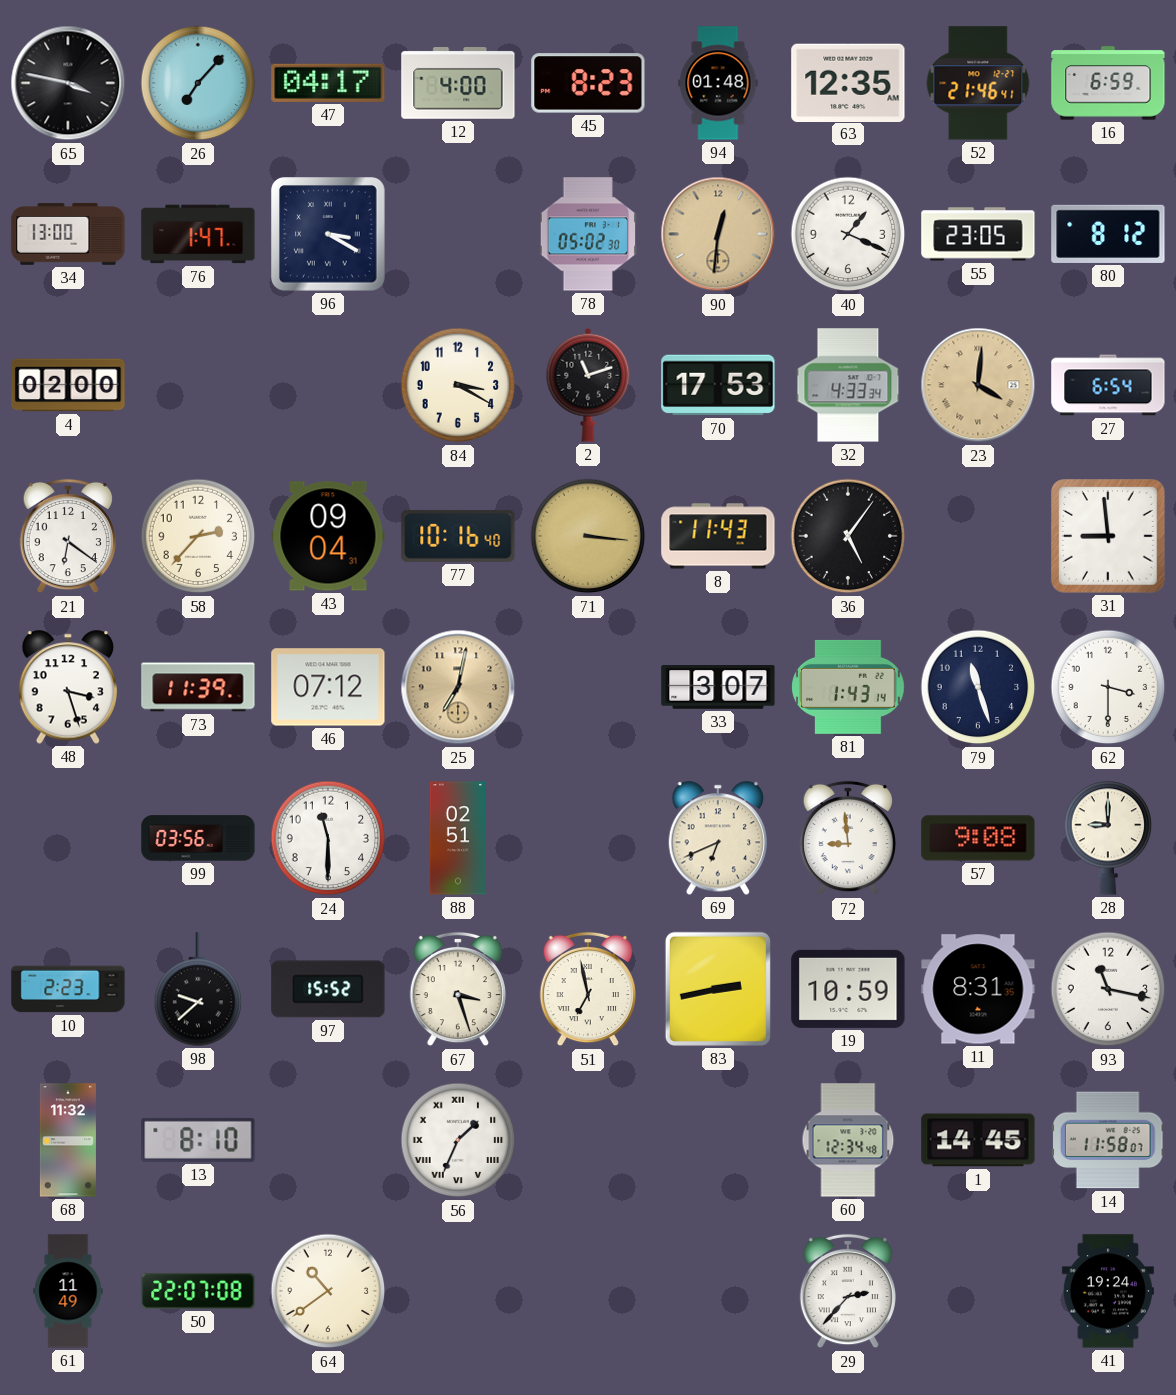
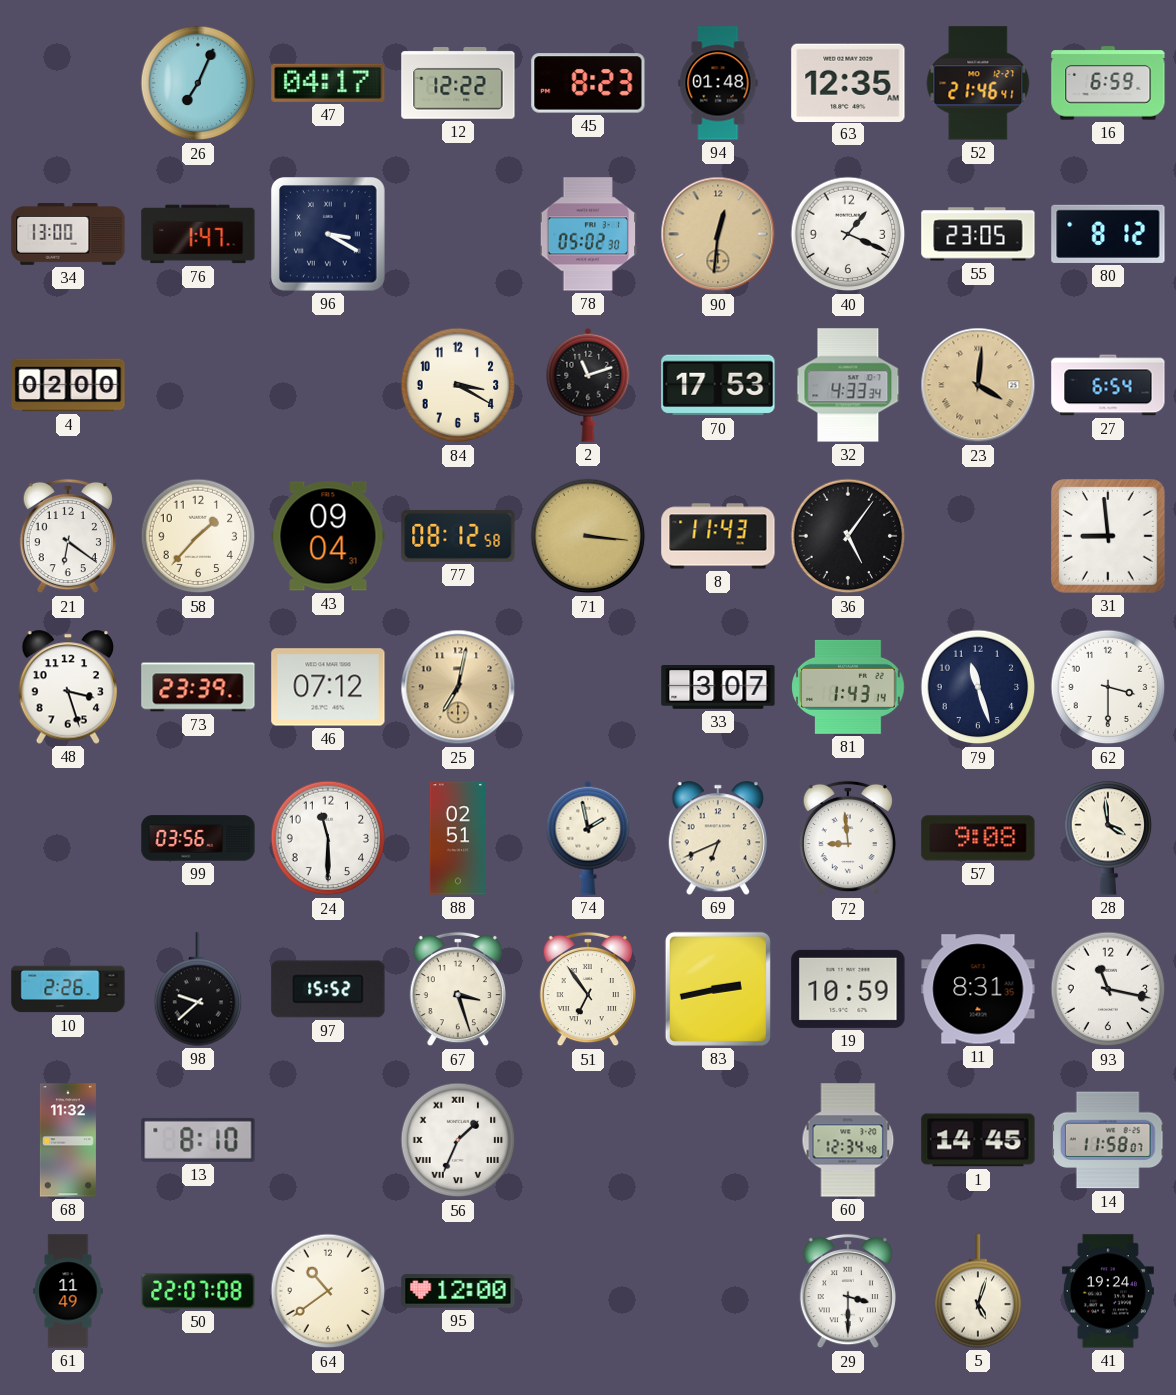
65: 3:47 -> none
26: 7:07 -> 7:04
12: 4:00 -> 12:22
58: 2:37 -> 1:37
77: 10:16 -> 08:12
73: 11:39 -> 23:39
74: none -> 1:58
28: 9:00 -> 3:59
10: 2:23 -> 2:26
51: 6:58 -> 6:54
95: none -> 12:00
29: 2:37 -> 3:30
5: none -> 5:03
